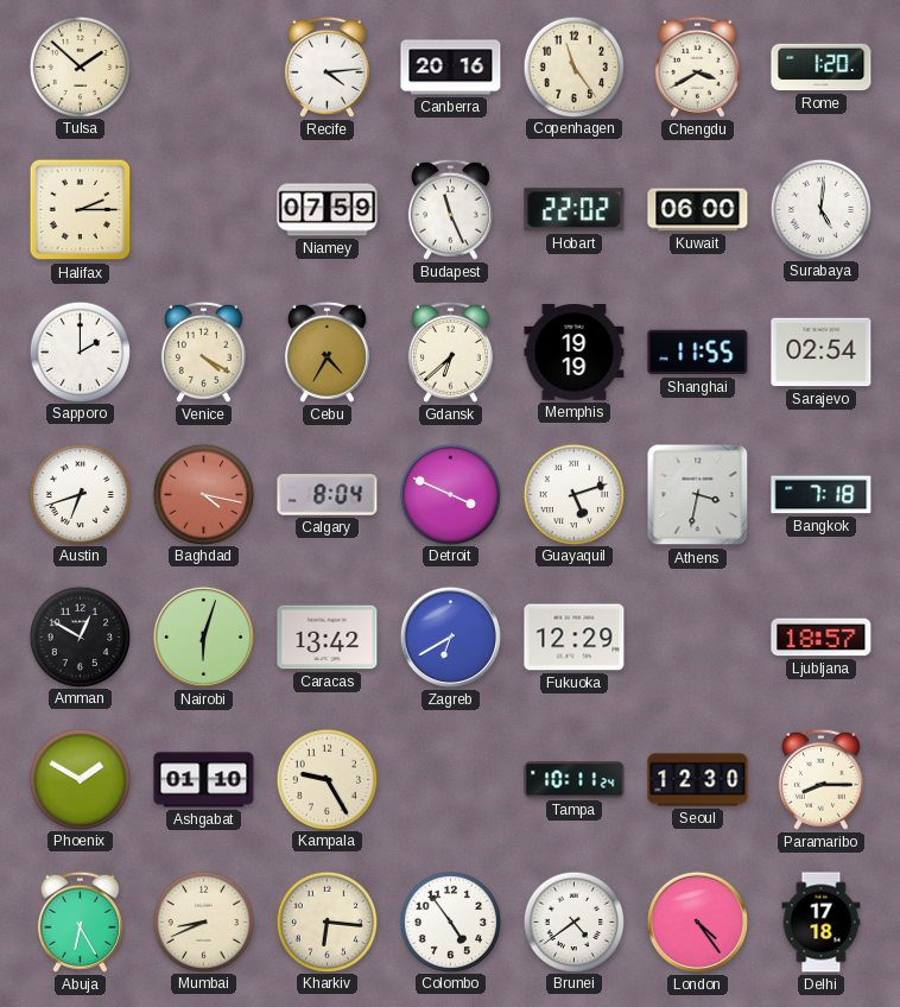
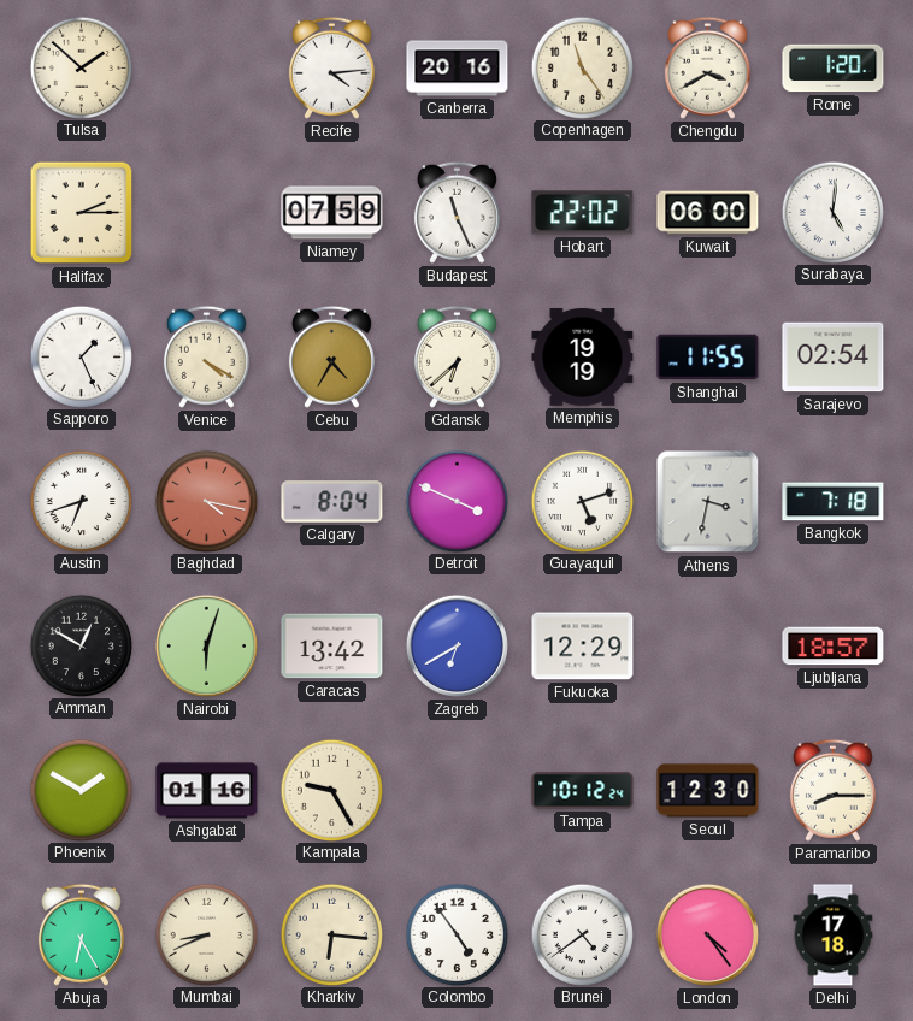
Sapporo: 2:00 -> 1:26
Ashgabat: 01:10 -> 01:16
Tampa: 10:11 -> 10:12
